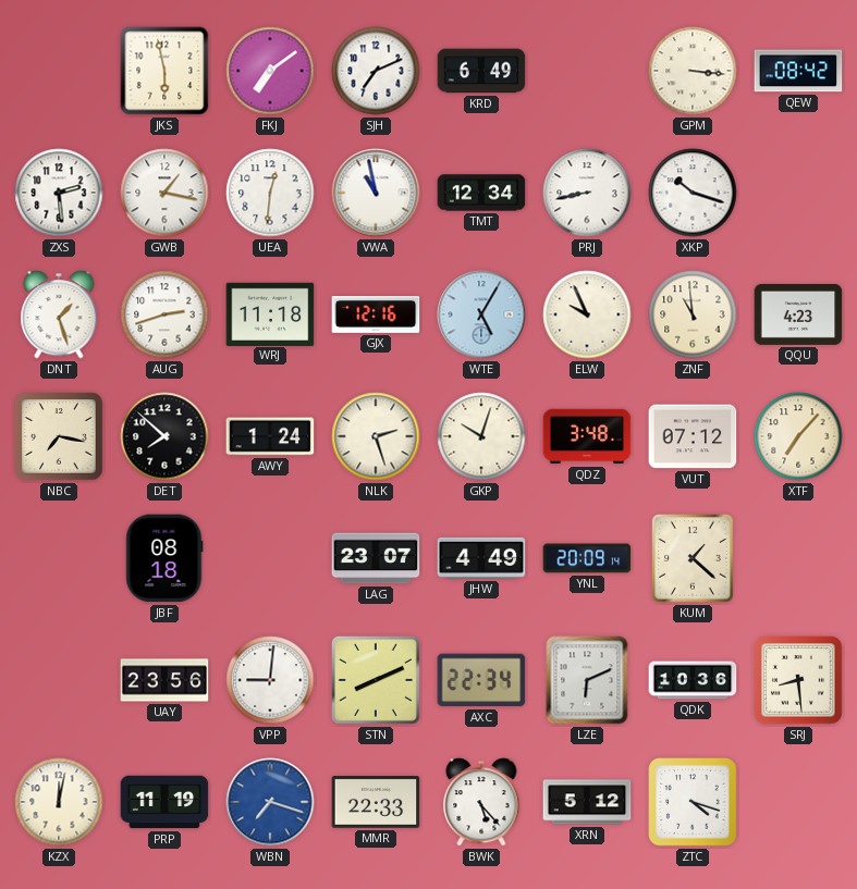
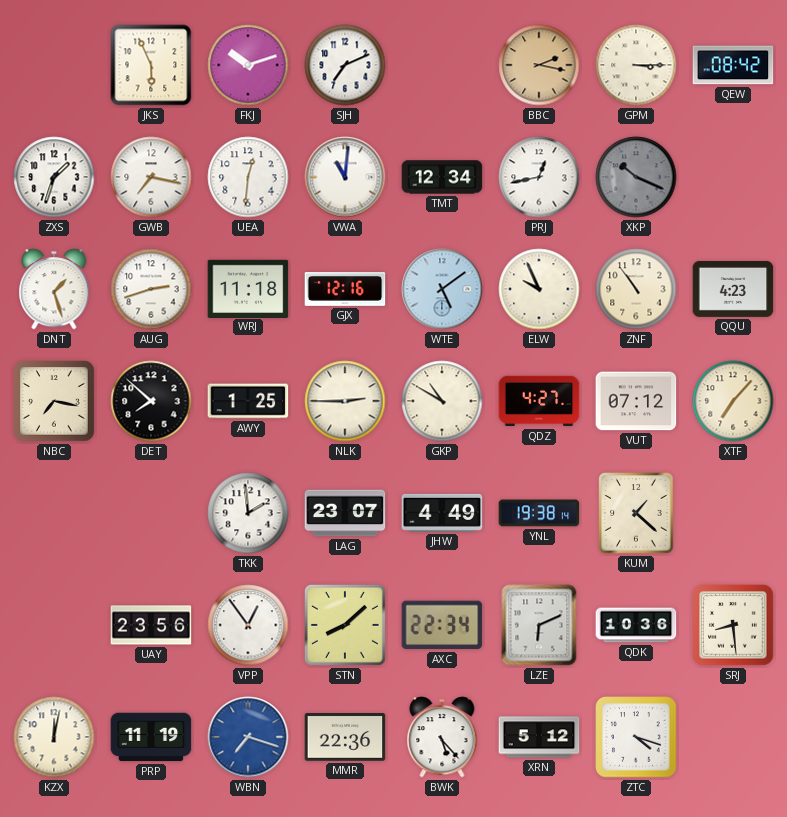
JKS: 5:58 -> 5:56
FKJ: 7:09 -> 10:12
KRD: 6:49 -> none
BBC: none -> 2:17
GPM: 3:16 -> 3:15
ZXS: 2:29 -> 1:33
GWB: 1:17 -> 7:17
VWA: 10:58 -> 11:01
PRJ: 8:43 -> 12:43
XKP: 10:18 -> 10:19
XKP dial: white -> grey
WTE: 5:05 -> 5:09
ZNF: 10:59 -> 10:54
AWY: 1:24 -> 1:25
NLK: 2:27 -> 2:45
GKP: 10:03 -> 10:50
QDZ: 3:48 -> 4:27
JBF: 08:18 -> none
TKK: none -> 1:59
YNL: 20:09 -> 19:38
VPP: 9:01 -> 12:54
STN: 8:11 -> 8:08
MMR: 22:33 -> 22:36
